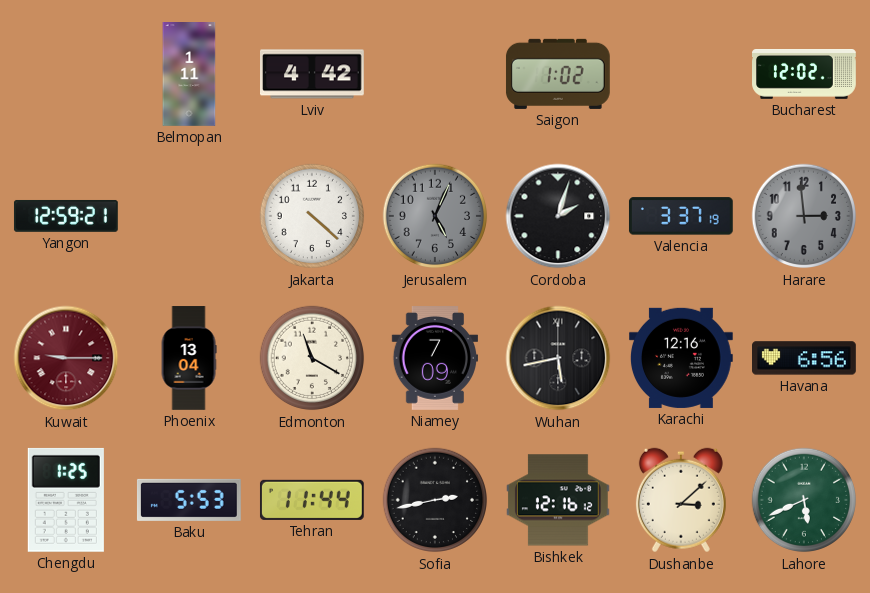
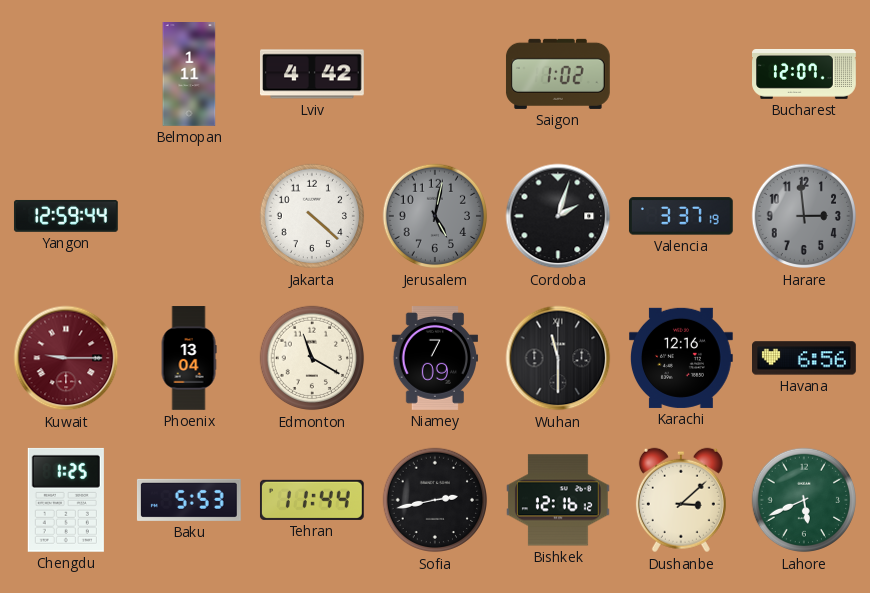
Bucharest: 12:02 -> 12:07
Yangon: 12:59:21 -> 12:59:44
Jerusalem: 5:04 -> 5:02
Wuhan: 5:43 -> 11:30
